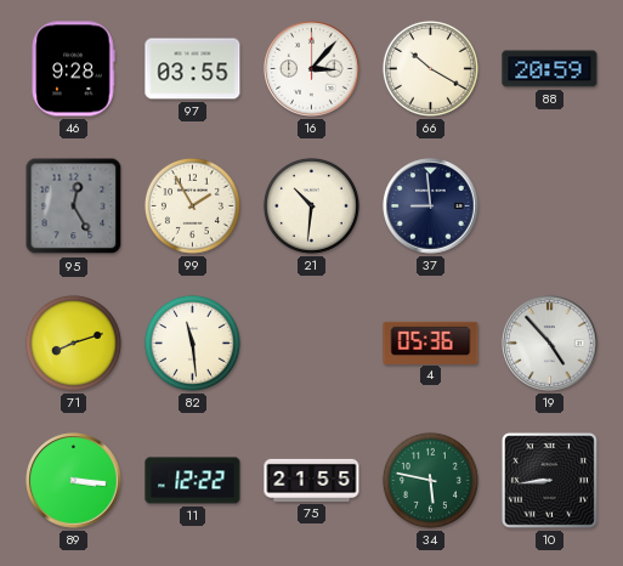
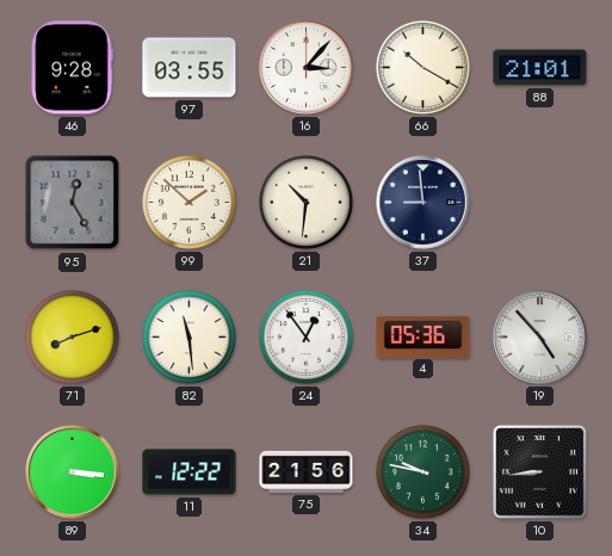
88: 20:59 -> 21:01
99: 1:55 -> 1:52
24: none -> 12:54
75: 21:55 -> 21:56
34: 5:47 -> 9:47
